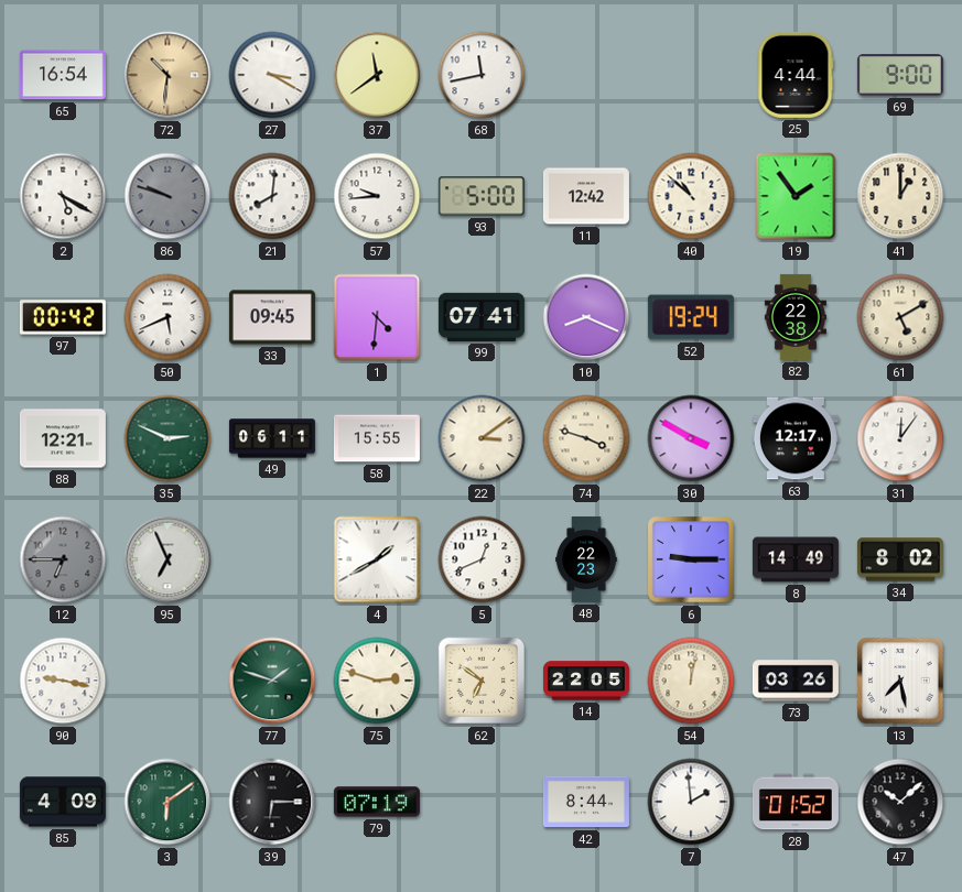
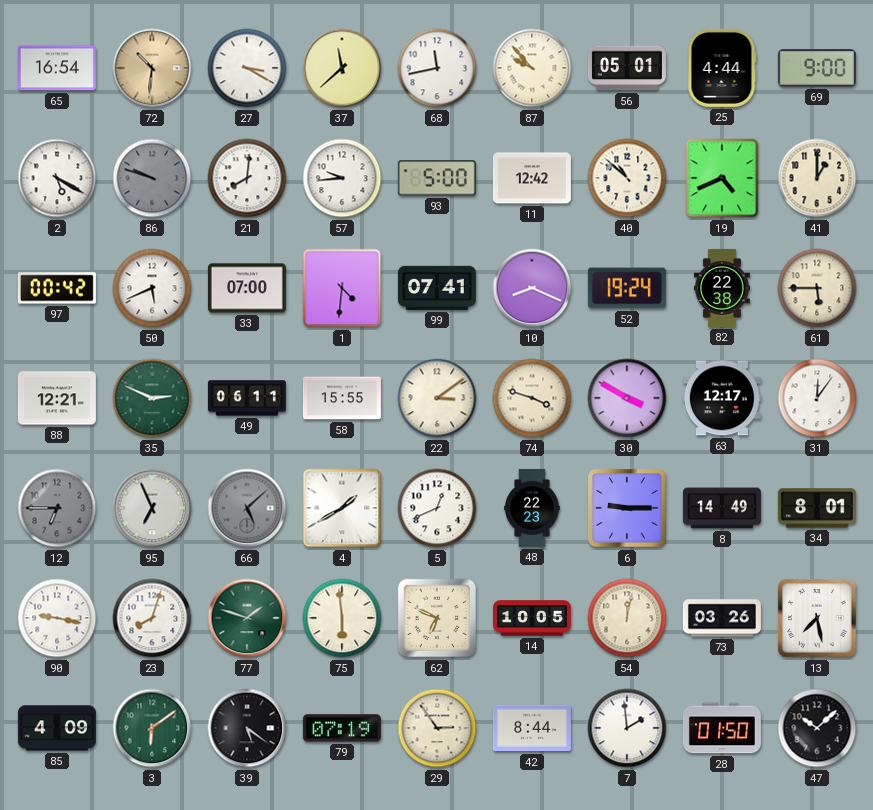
37: 11:39 -> 11:38
87: none -> 9:53
56: none -> 05:01
19: 1:54 -> 4:41
33: 09:45 -> 07:00
61: 5:10 -> 5:45
66: none -> 5:08
34: 8:02 -> 8:01
23: none -> 8:03
75: 2:48 -> 5:59
62: 6:51 -> 6:49
14: 22:05 -> 10:05
39: 6:15 -> 5:21
29: none -> 2:54
28: 01:52 -> 01:50
